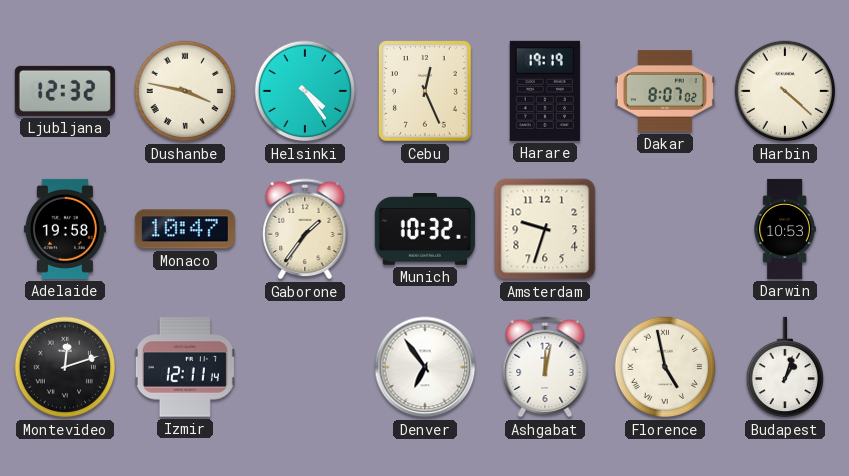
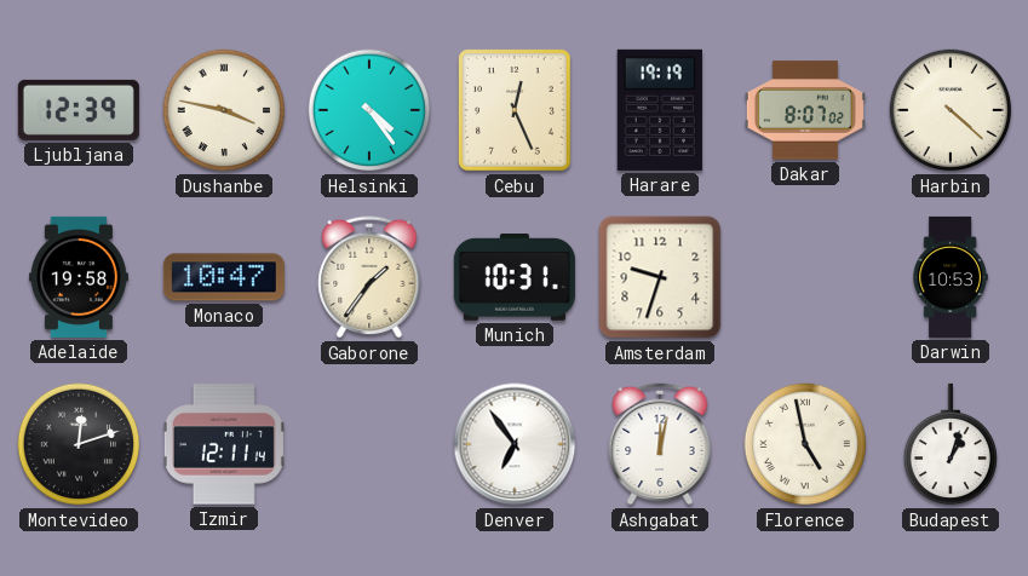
Ljubljana: 12:32 -> 12:39
Munich: 10:32 -> 10:31
